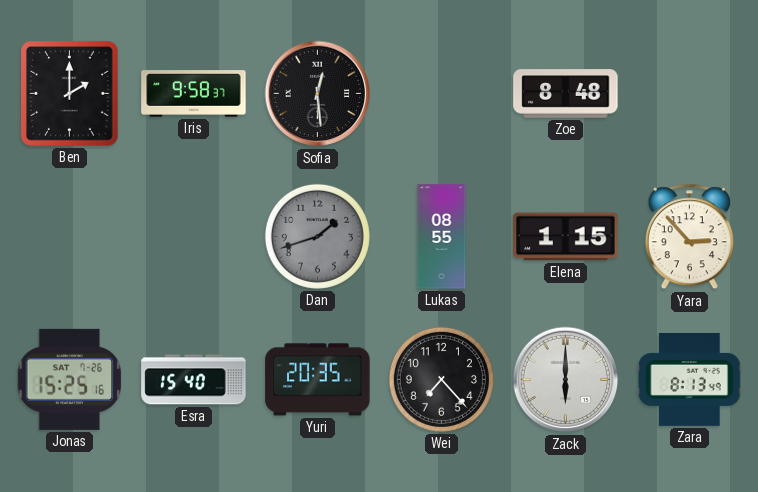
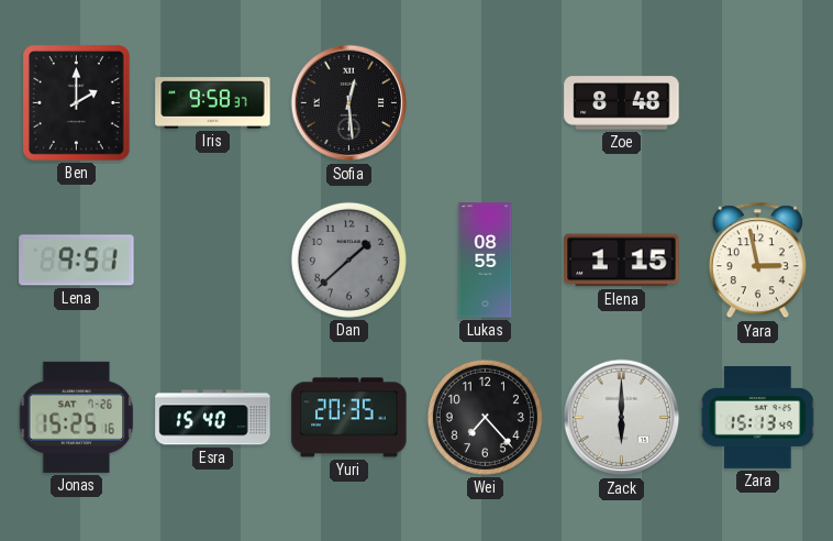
Lena: none -> 9:51
Dan: 1:42 -> 1:38
Yara: 2:53 -> 2:58
Zara: 8:13 -> 15:13
